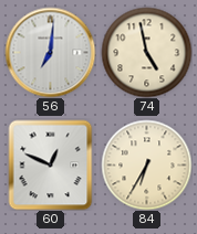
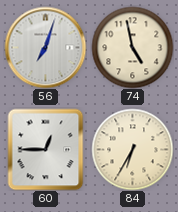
56: 7:01 -> 7:03
60: 12:49 -> 12:45
